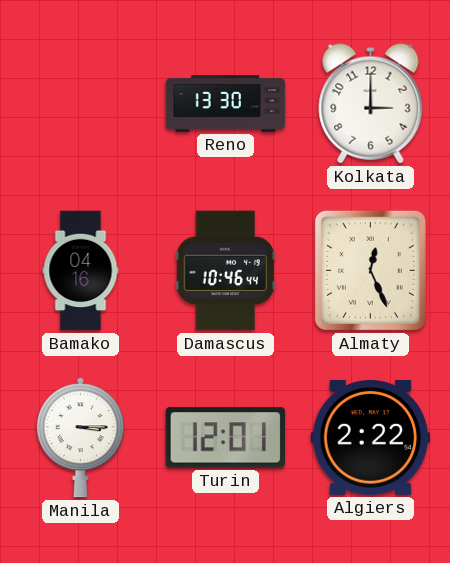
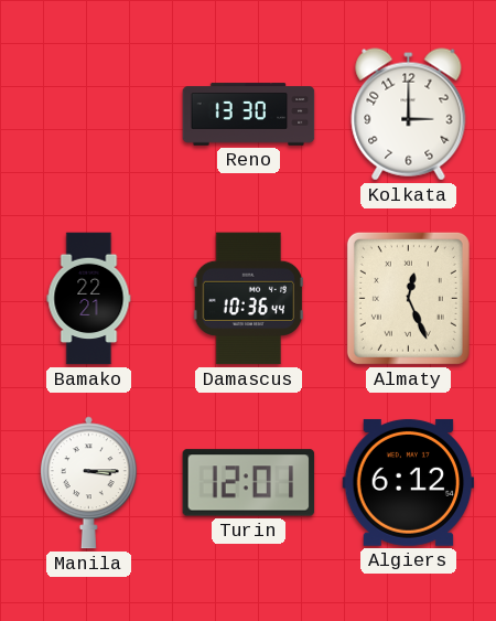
Bamako: 04:16 -> 22:21
Damascus: 10:46 -> 10:36
Algiers: 2:22 -> 6:12
